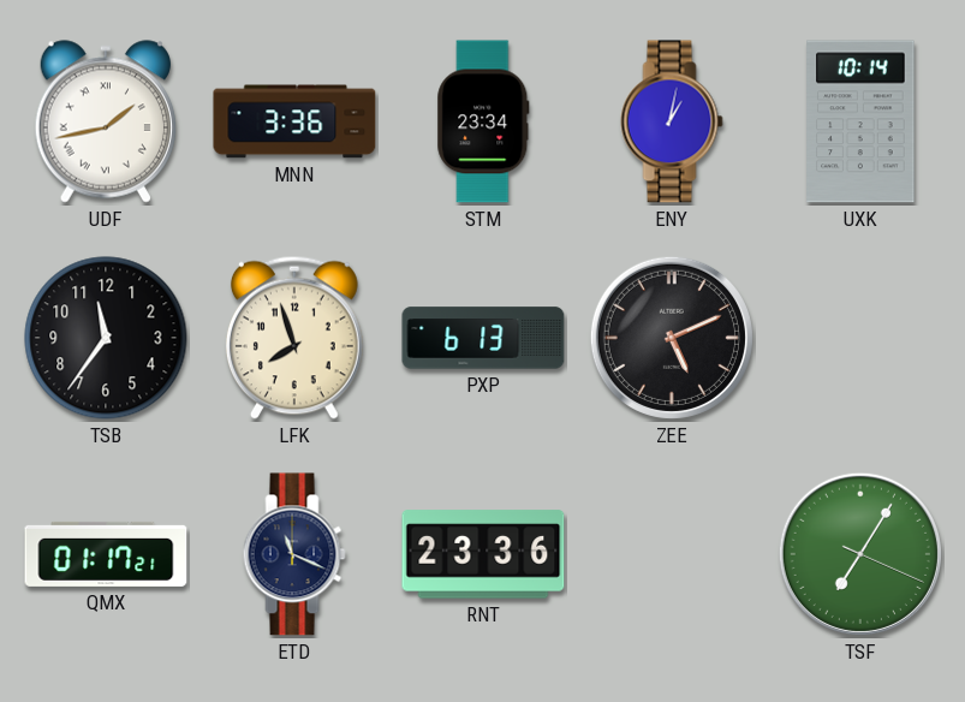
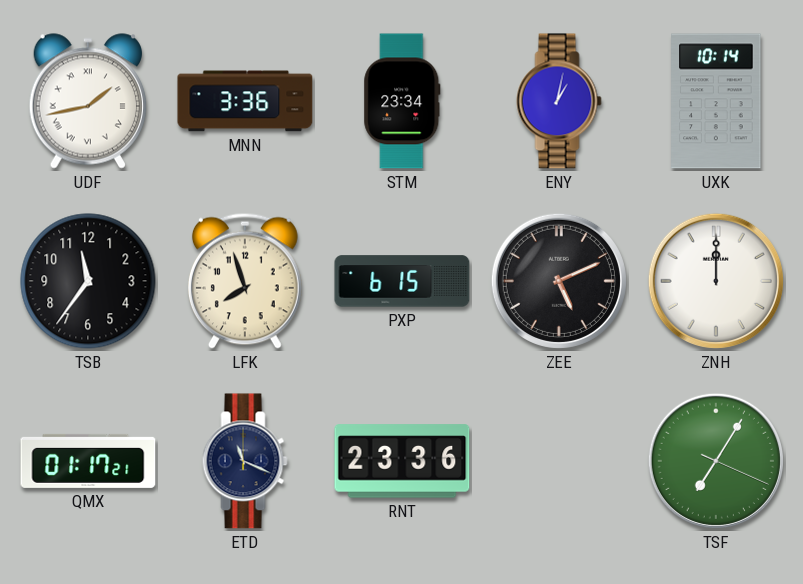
PXP: 6:13 -> 6:15
ZNH: none -> 12:00
